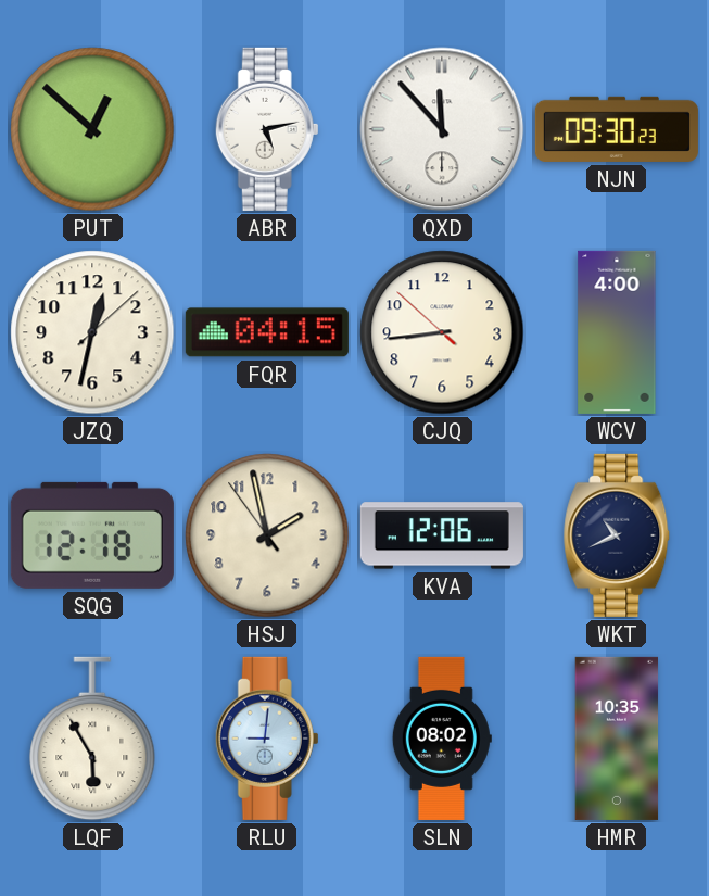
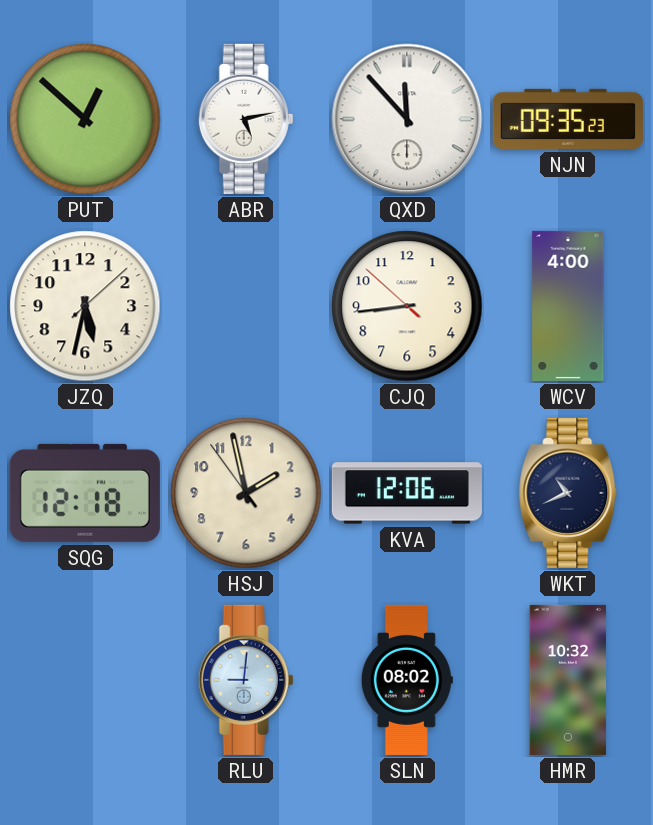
NJN: 09:30 -> 09:35
JZQ: 12:32 -> 5:32
FQR: 04:15 -> none
LQF: 5:55 -> none
HMR: 10:35 -> 10:32
